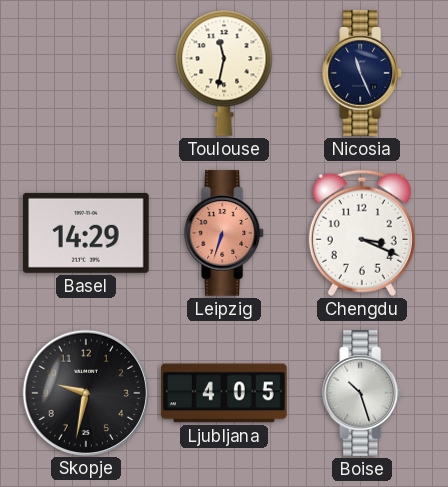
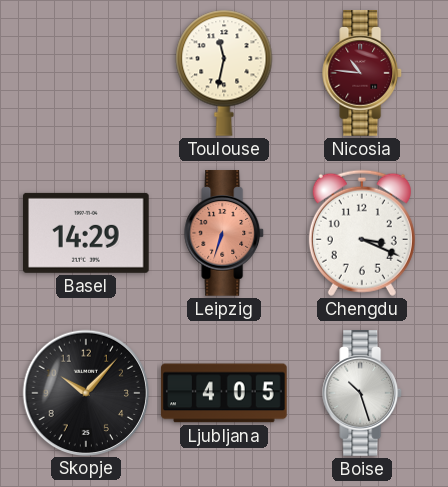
Nicosia: 11:26 -> 10:46
Nicosia dial: navy -> burgundy
Skopje: 9:32 -> 10:07
